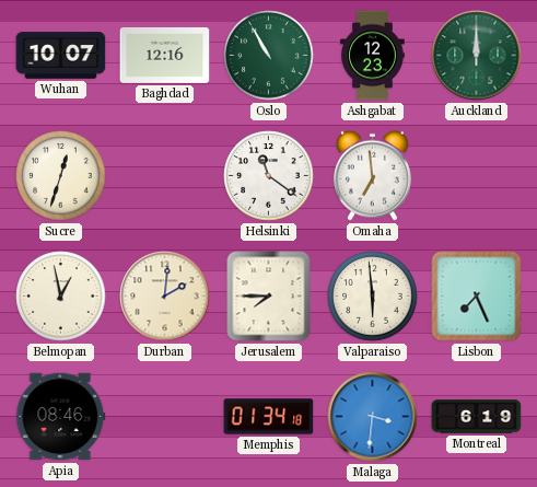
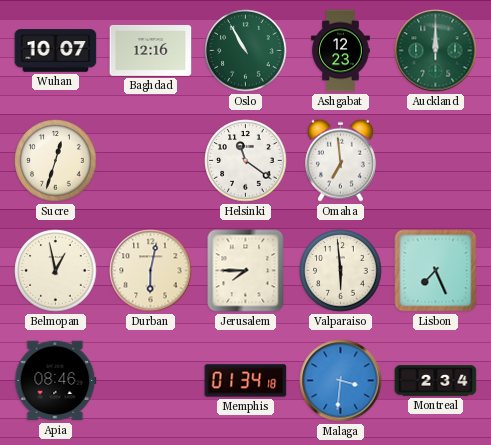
Durban: 2:01 -> 6:02
Montreal: 6:19 -> 2:34
